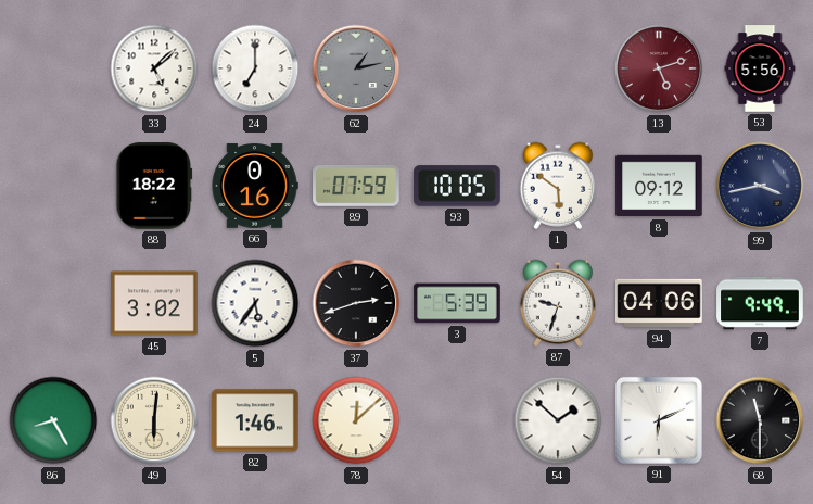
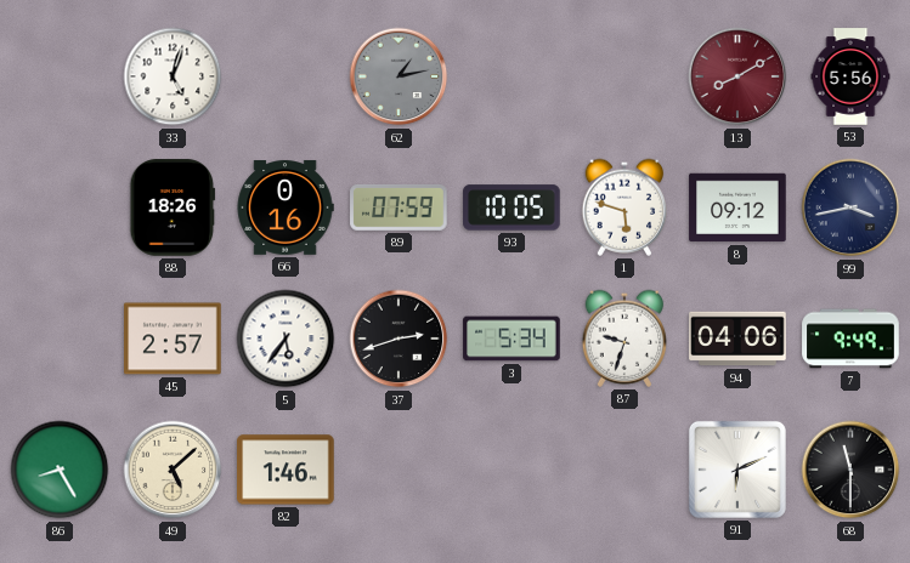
33: 5:08 -> 5:03
24: 7:00 -> none
13: 5:12 -> 8:10
88: 18:22 -> 18:26
1: 5:51 -> 5:48
45: 3:02 -> 2:57
3: 5:39 -> 5:34
49: 6:01 -> 5:08
78: 12:08 -> none
54: 1:52 -> none
